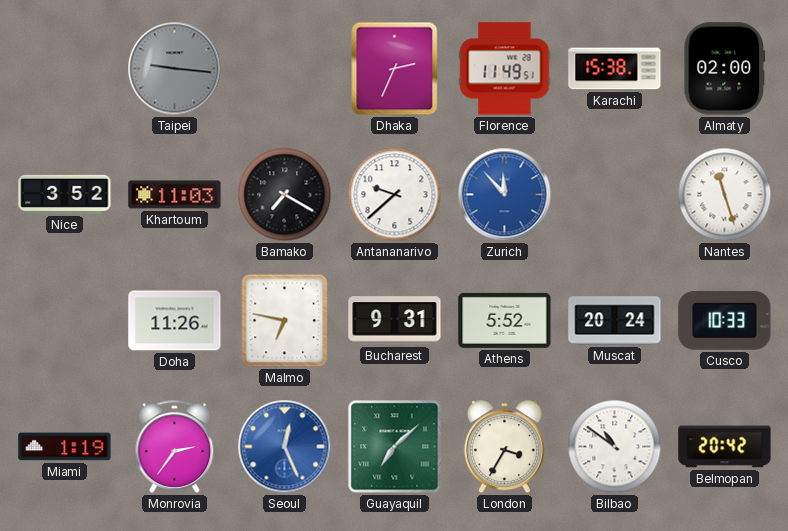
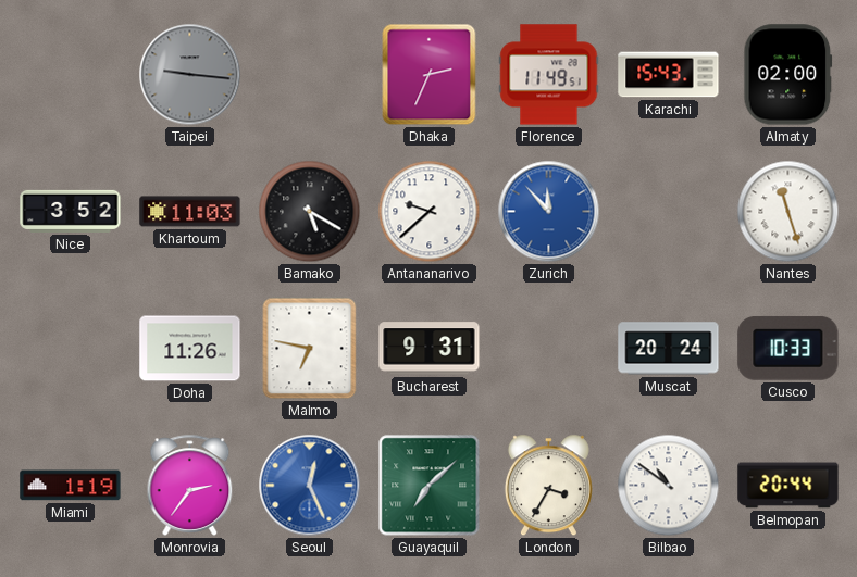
Karachi: 15:38 -> 15:43
Bamako: 7:20 -> 5:20
Athens: 5:52 -> none
Belmopan: 20:42 -> 20:44
